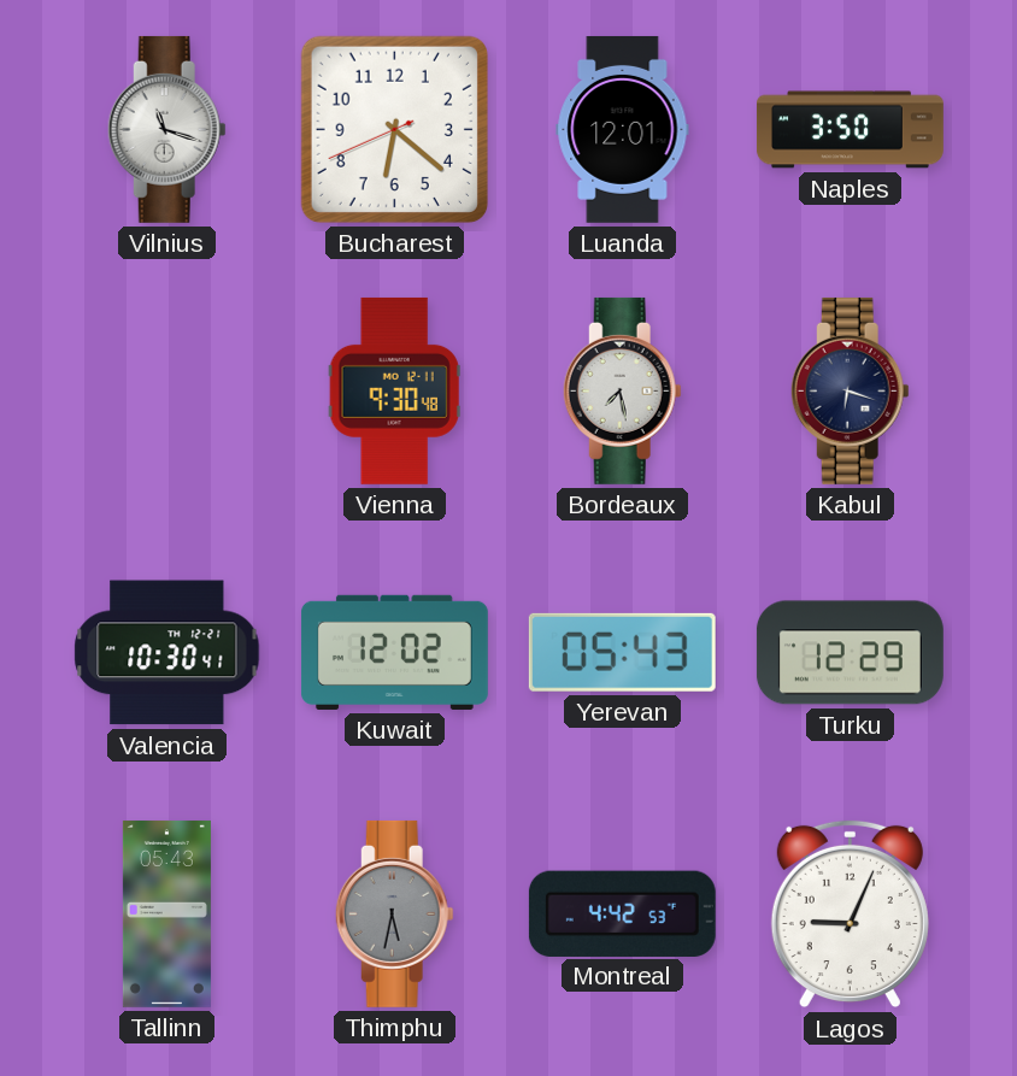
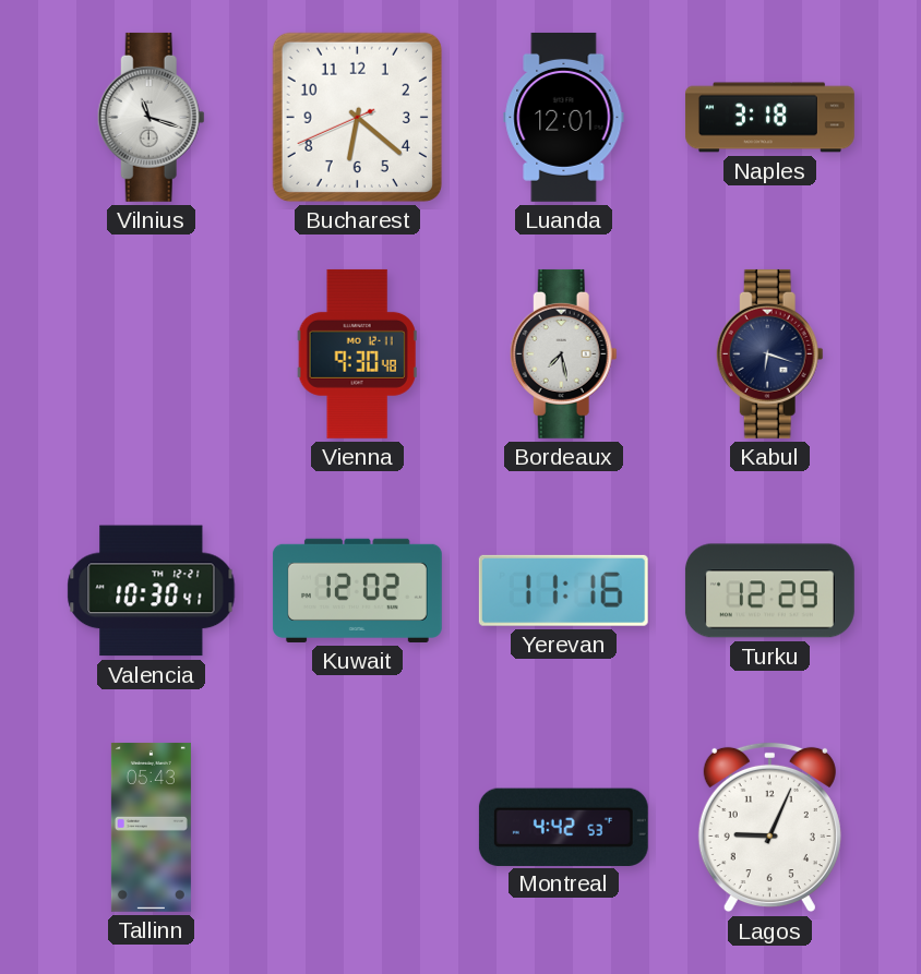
Naples: 3:50 -> 3:18
Yerevan: 05:43 -> 11:16
Thimphu: 5:32 -> none
